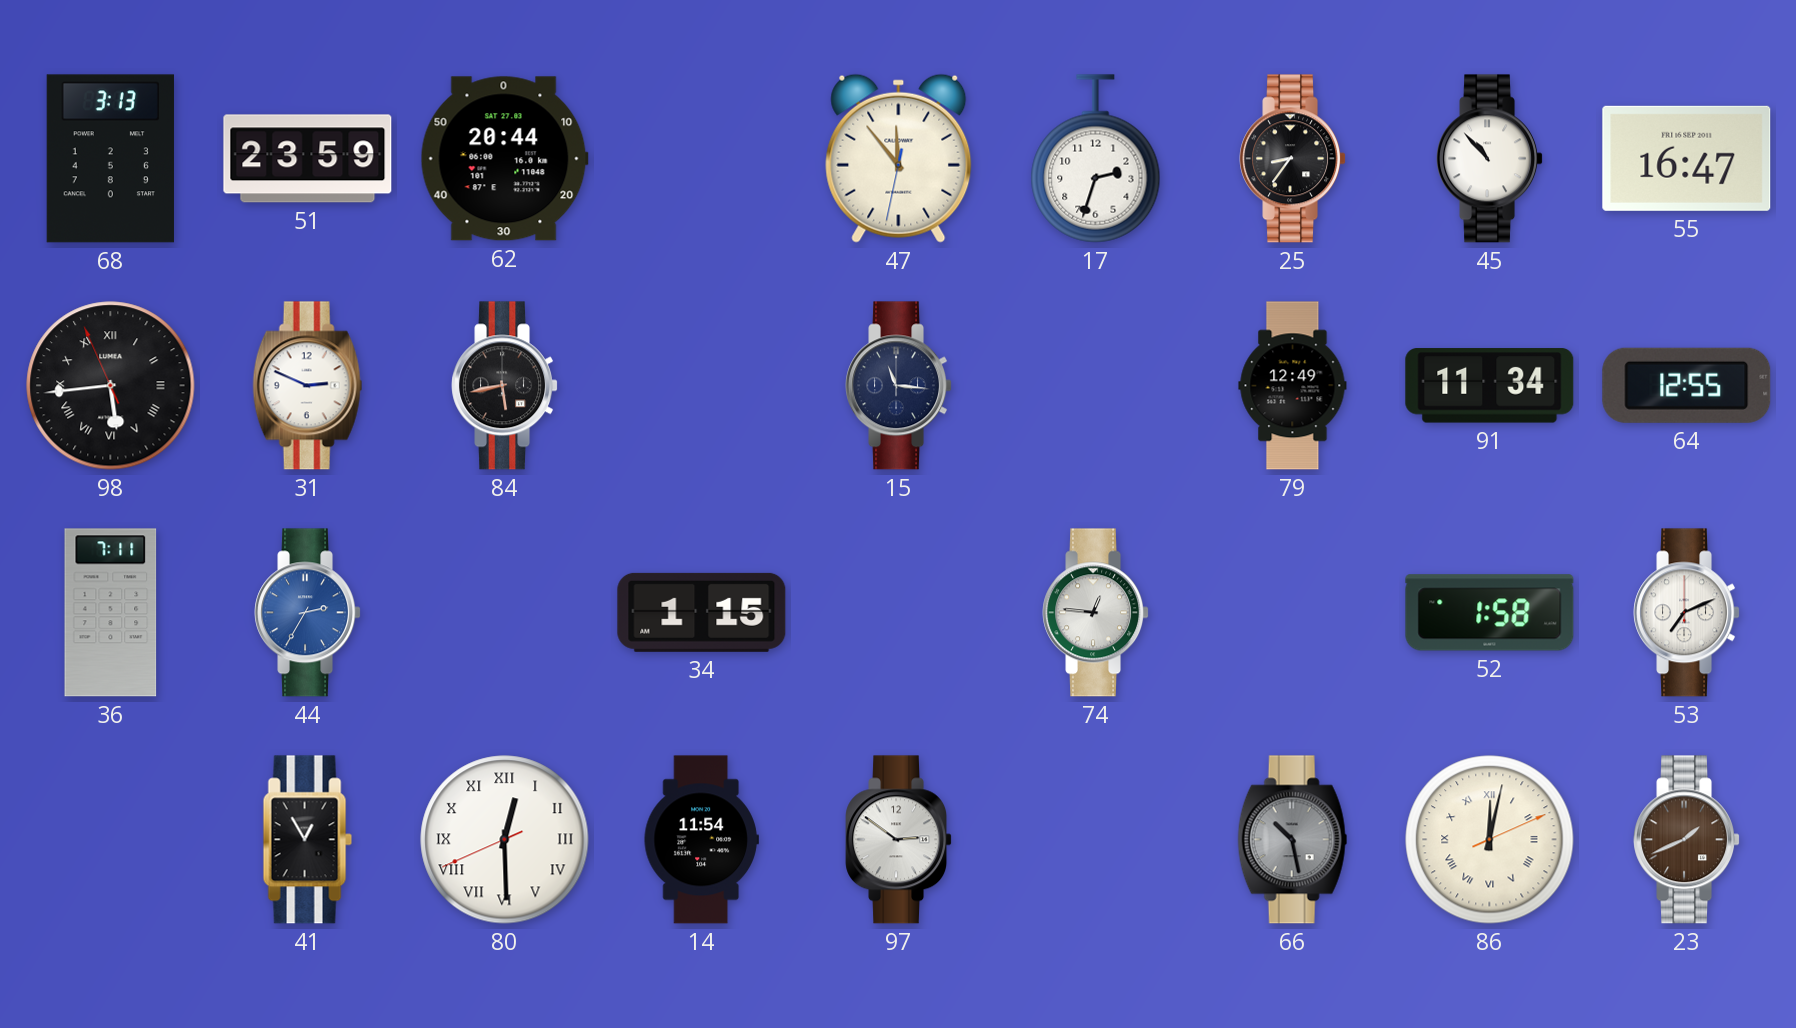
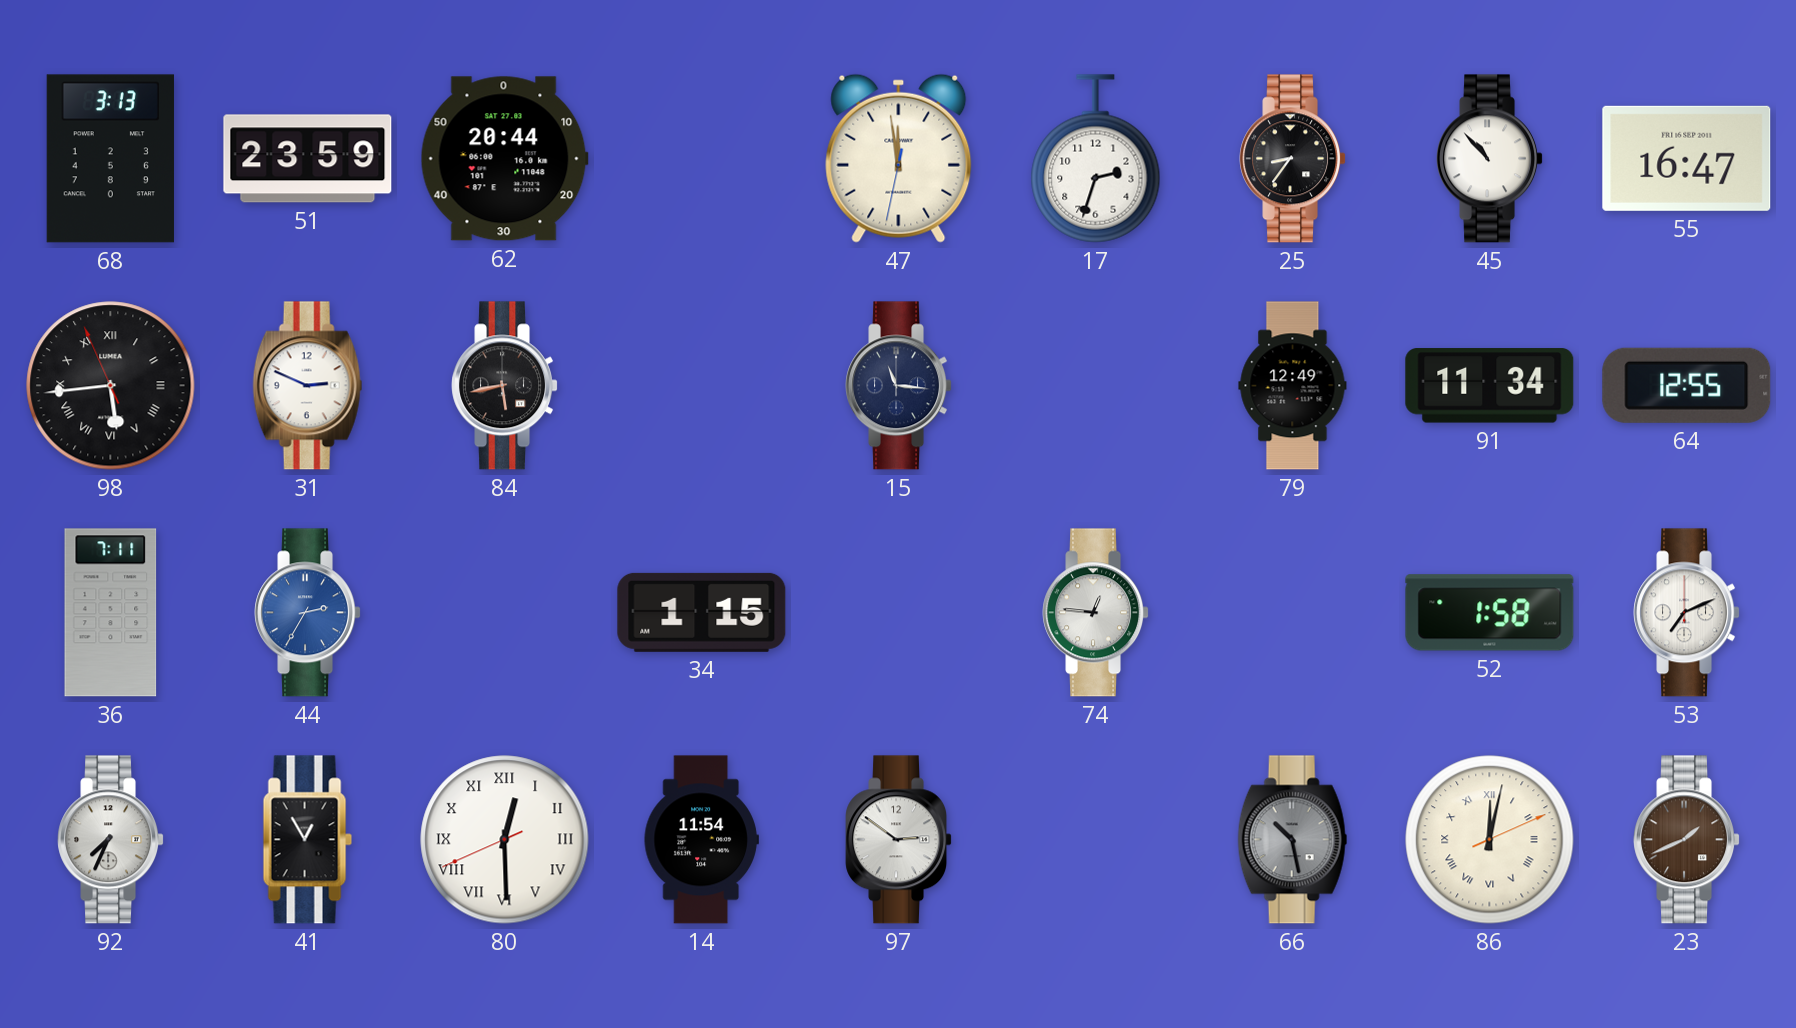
47: 11:53 -> 11:58
92: none -> 7:34
